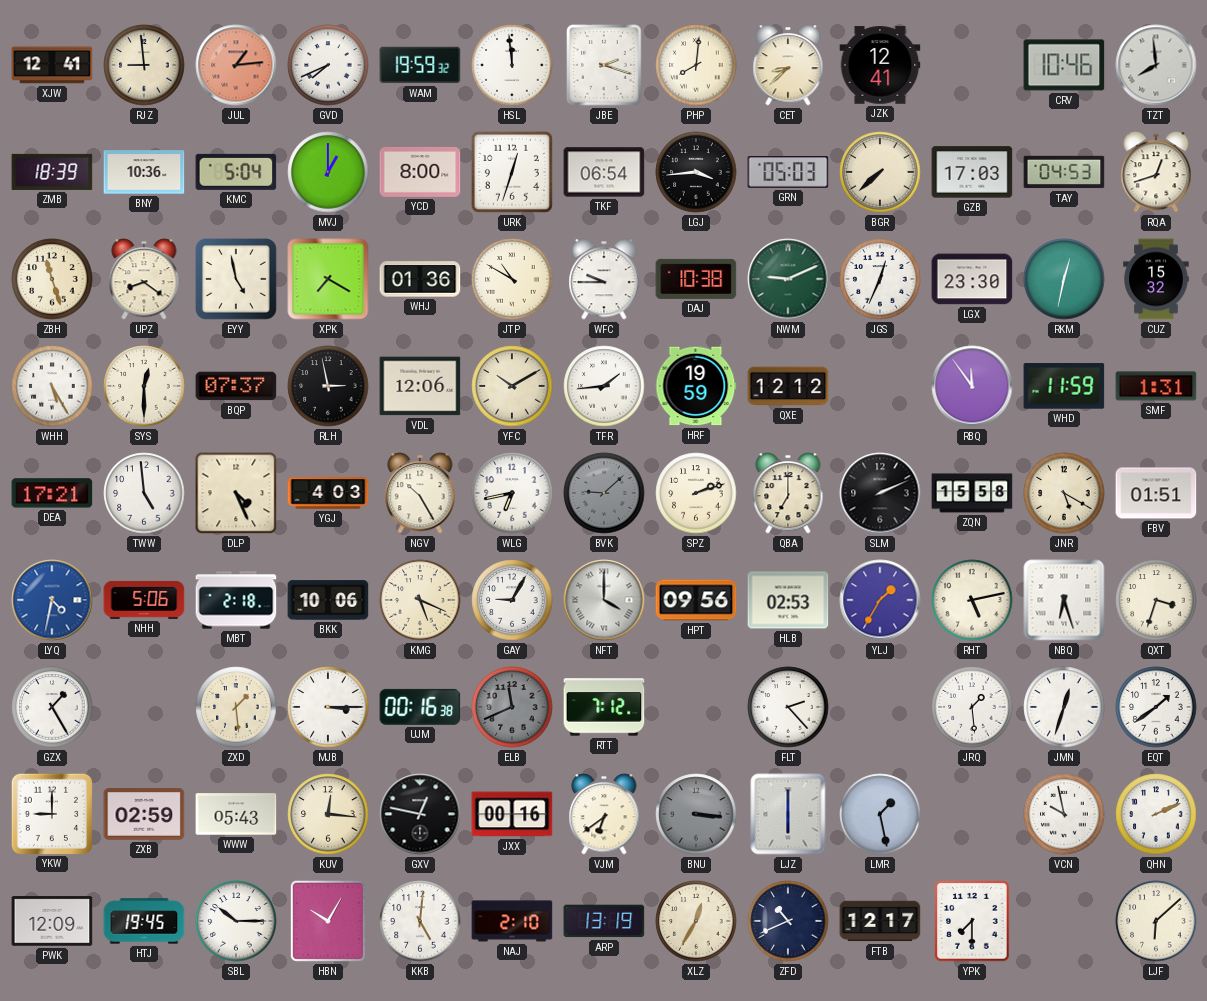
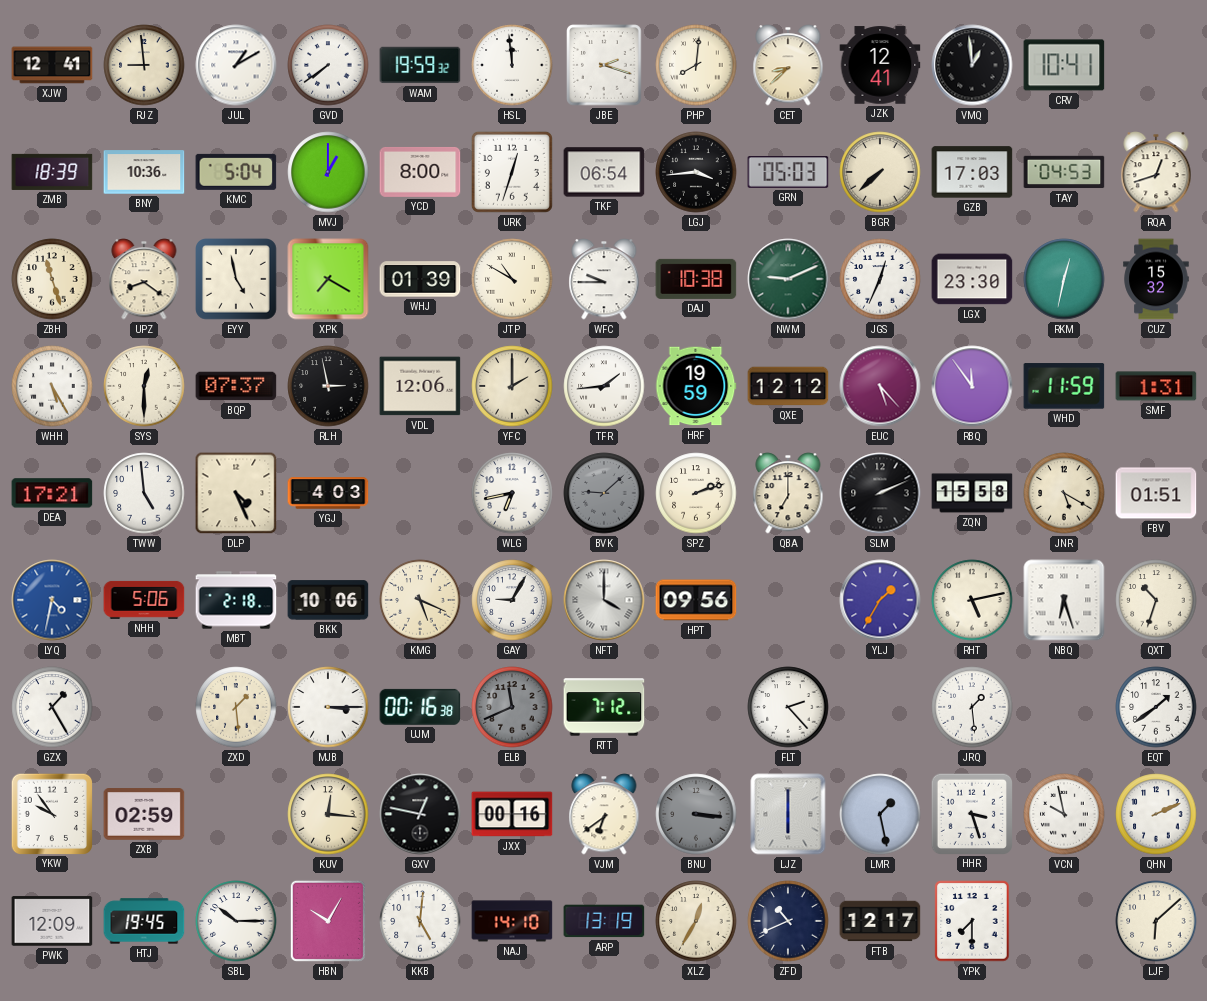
JUL: 1:14 -> 1:10
JUL dial: salmon -> white
GVD: 7:41 -> 7:39
VMQ: none -> 12:59
CRV: 10:46 -> 10:41
TZT: 7:59 -> none
WHJ: 01:36 -> 01:39
YFC: 10:10 -> 2:00
EUC: none -> 5:23
NGV: 10:25 -> none
HLB: 02:53 -> none
QXT: 3:33 -> 10:33
JMN: 12:33 -> none
YKW: 9:00 -> 9:54
WWW: 05:43 -> none
HHR: none -> 3:27
NAJ: 2:10 -> 14:10
